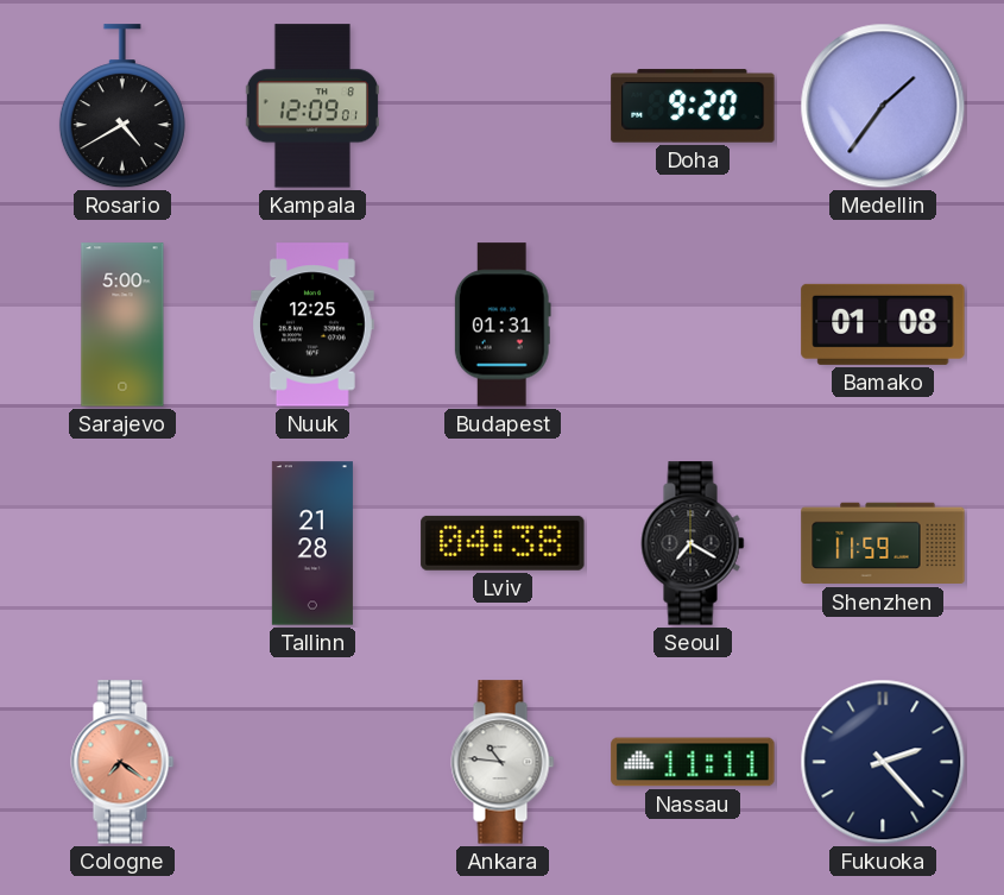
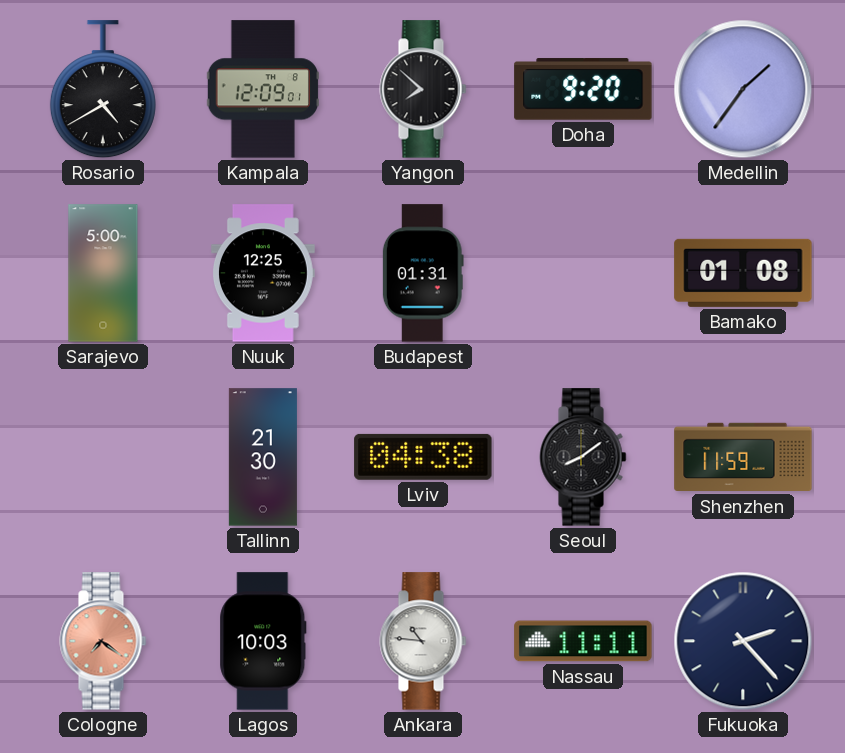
Yangon: none -> 7:52
Tallinn: 21:28 -> 21:30
Seoul: 7:20 -> 8:09
Lagos: none -> 10:03
